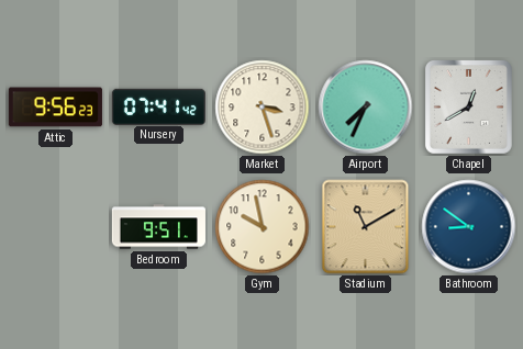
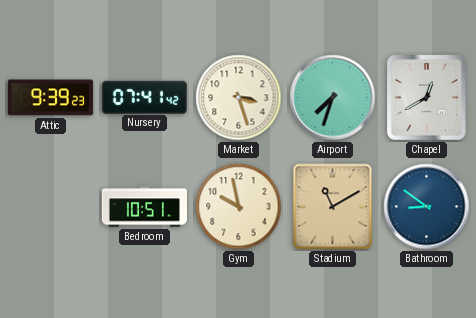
Attic: 9:56 -> 9:39
Airport: 7:34 -> 7:33
Bedroom: 9:51 -> 10:51
